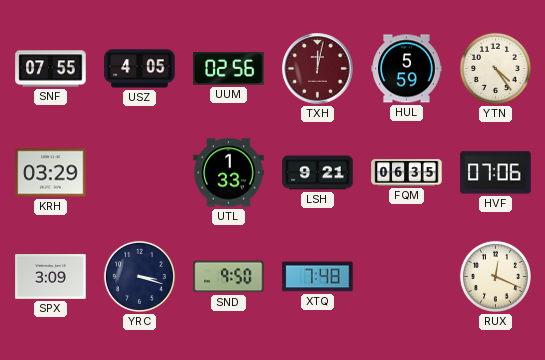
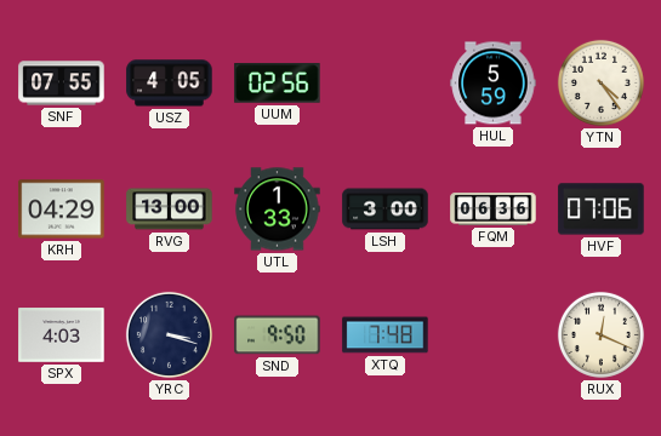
TXH: 12:02 -> none
KRH: 03:29 -> 04:29
RVG: none -> 13:00
LSH: 9:21 -> 3:00
FQM: 06:35 -> 06:36
SPX: 3:09 -> 4:03
